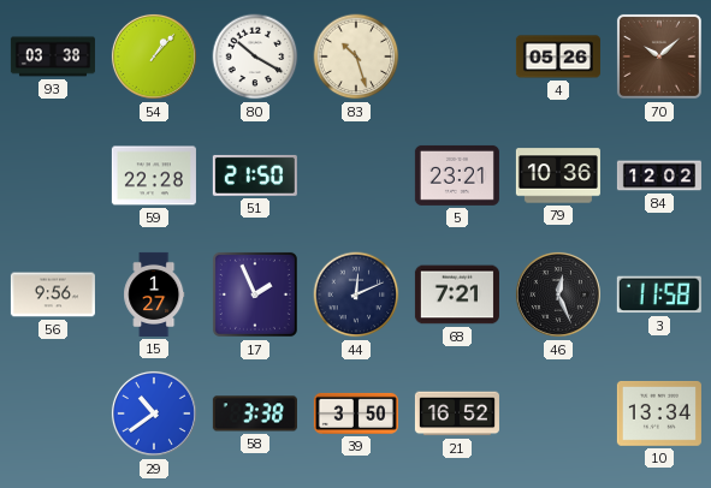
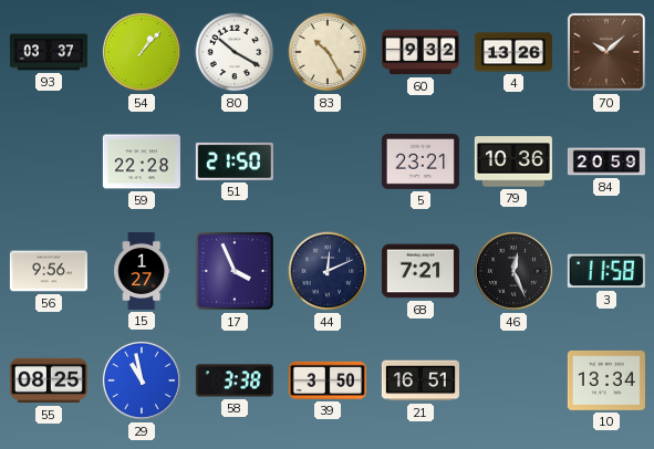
93: 03:38 -> 03:37
83: 10:27 -> 10:25
60: none -> 9:32
4: 05:26 -> 13:26
84: 12:02 -> 20:59
17: 1:56 -> 3:56
55: none -> 08:25
29: 10:39 -> 10:58
21: 16:52 -> 16:51
